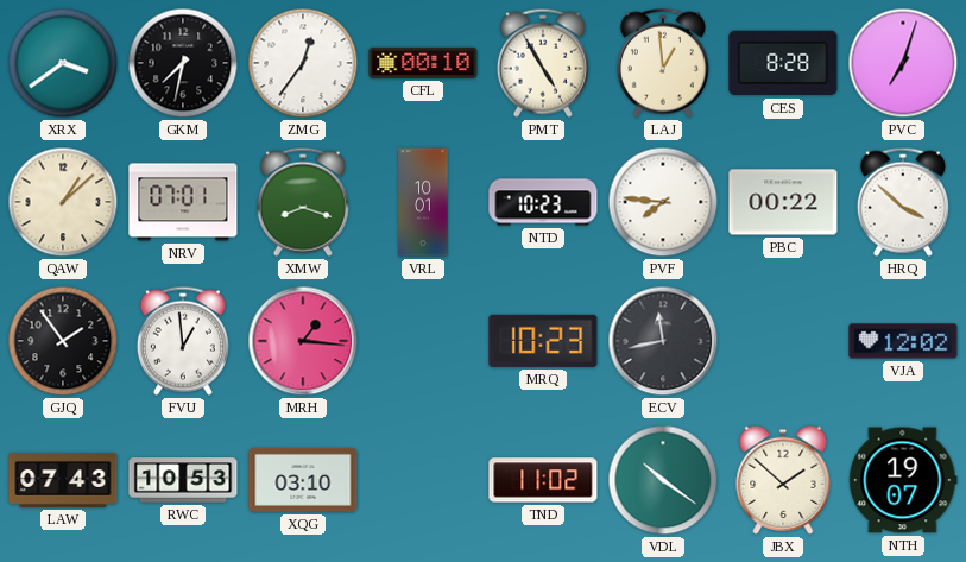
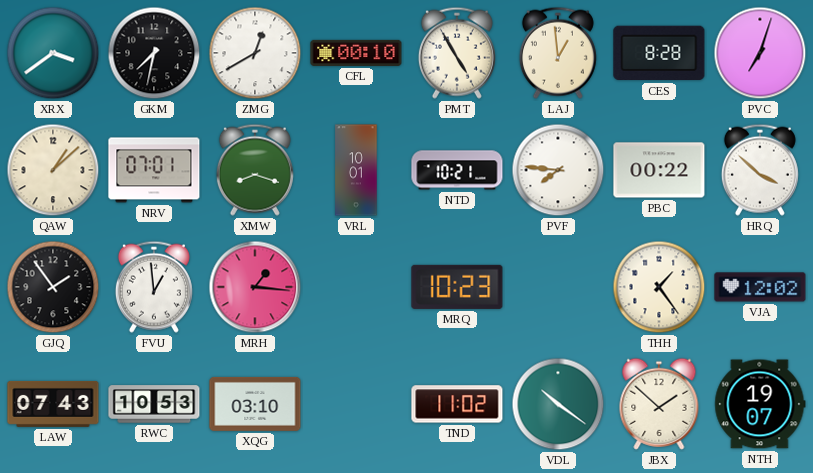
ZMG: 12:36 -> 12:40
NTD: 10:23 -> 10:21
ECV: 11:43 -> none
THH: none -> 1:24
